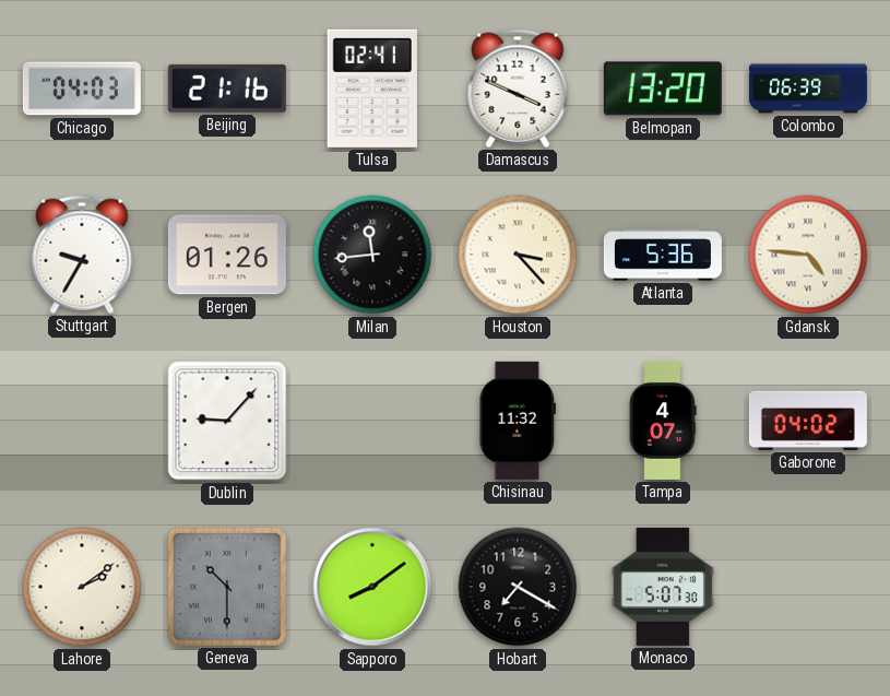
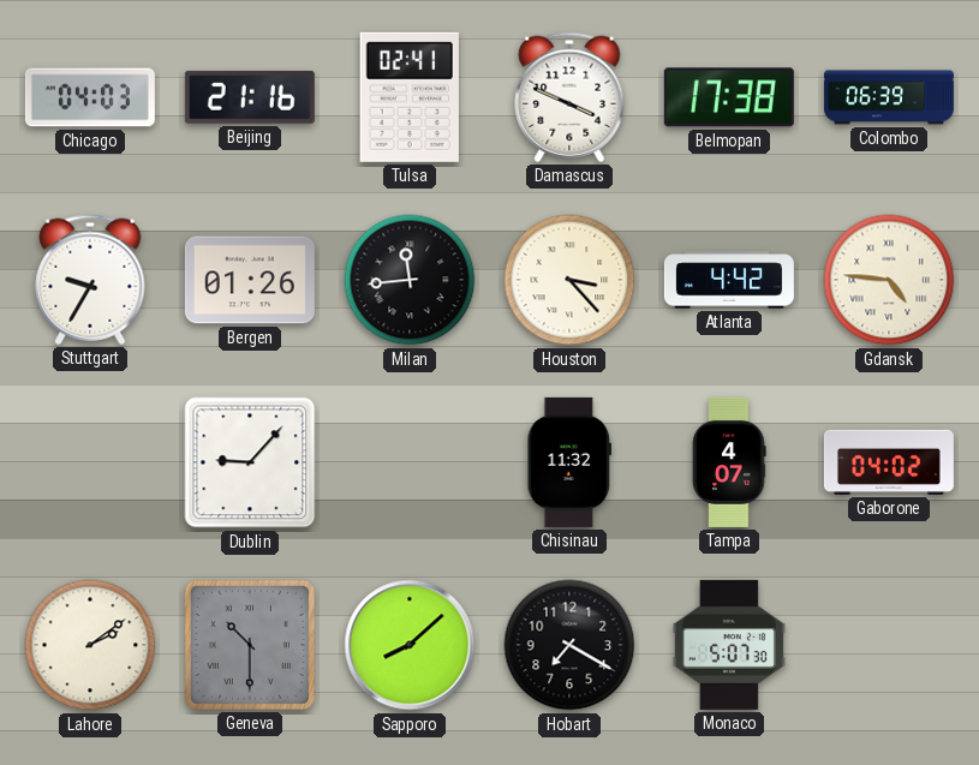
Belmopan: 13:20 -> 17:38
Atlanta: 5:36 -> 4:42
Sapporo: 8:09 -> 8:08
